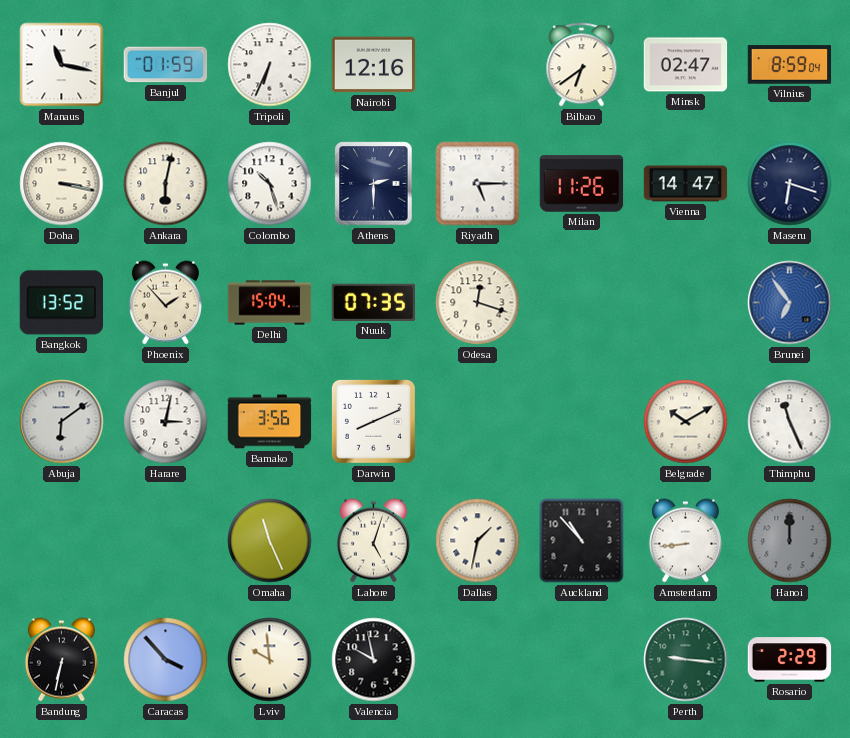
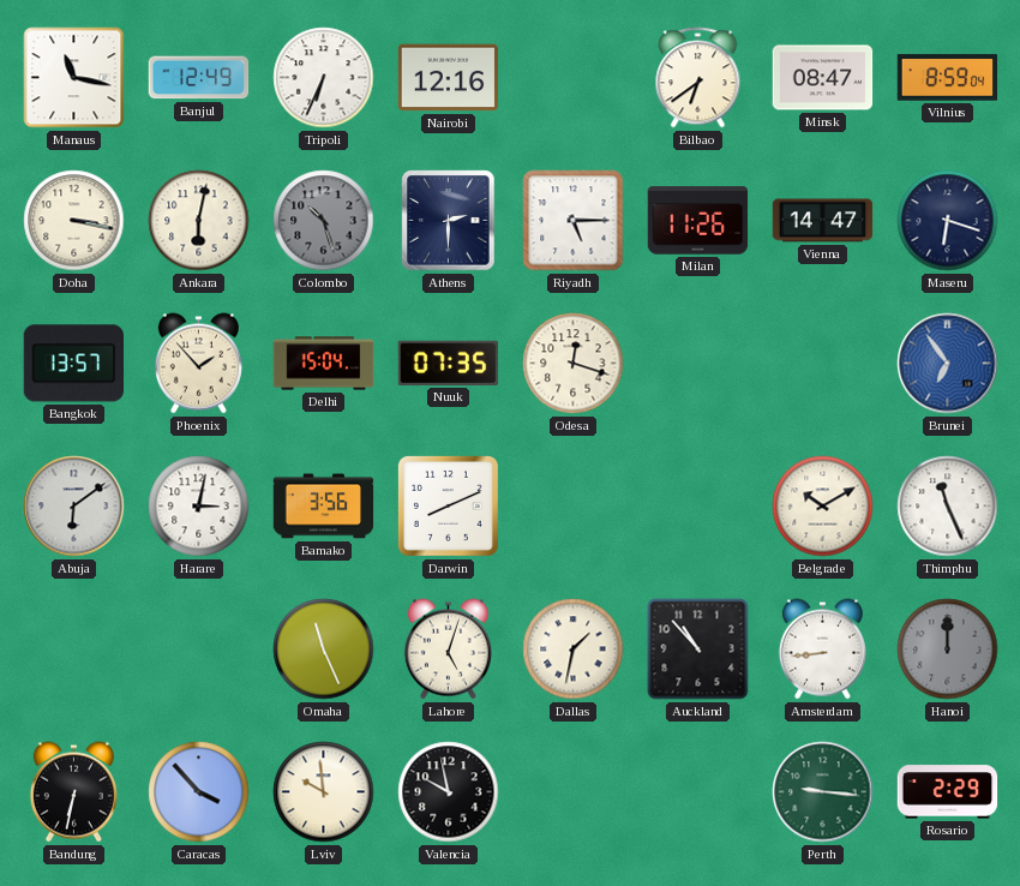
Banjul: 01:59 -> 12:49
Minsk: 02:47 -> 08:47
Colombo dial: white -> grey
Bangkok: 13:52 -> 13:57
